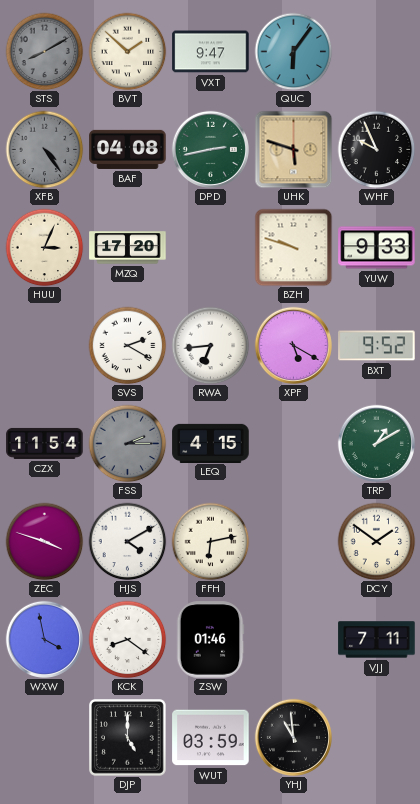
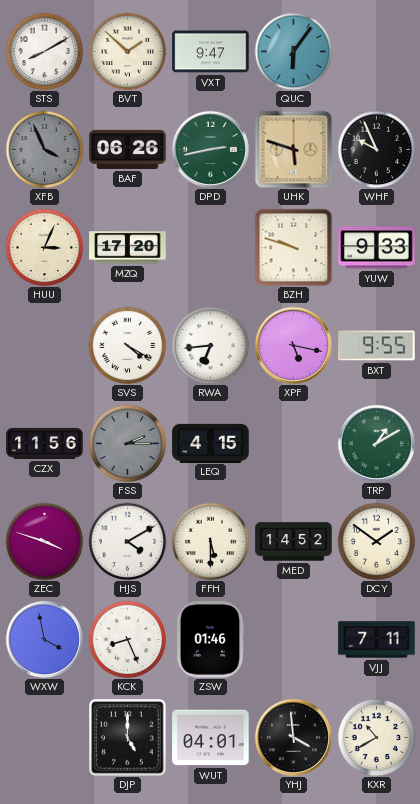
STS dial: grey -> white
XFB: 4:24 -> 3:56
BAF: 04:08 -> 06:26
SVS: 2:20 -> 4:20
XPF: 5:20 -> 5:17
BXT: 9:52 -> 9:55
CZX: 11:54 -> 11:56
FFH: 6:13 -> 5:30
MED: none -> 14:52
KCK: 8:21 -> 8:26
WUT: 03:59 -> 04:01
YHJ: 10:59 -> 3:59
KXR: none -> 10:40
